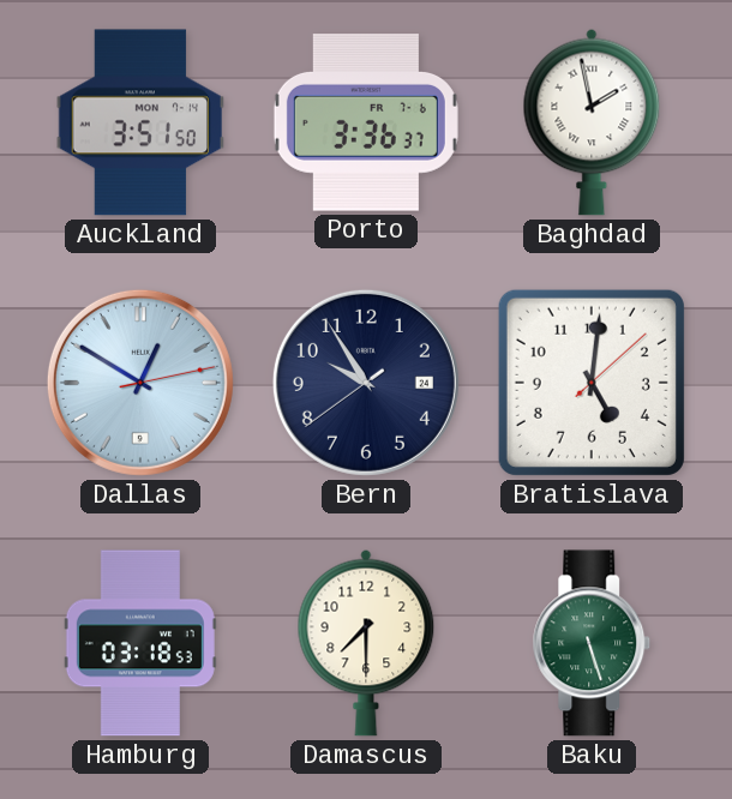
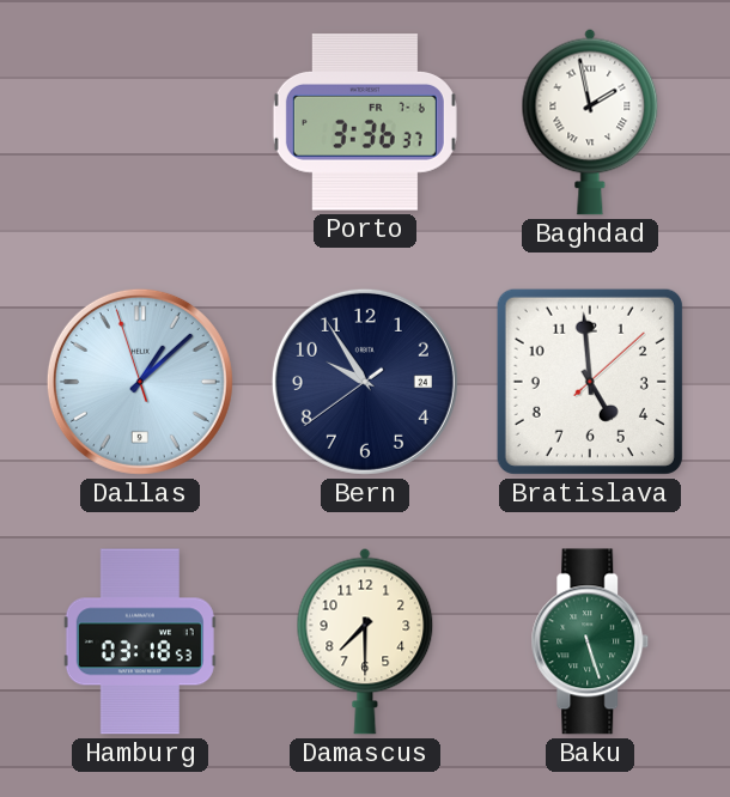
Auckland: 3:51 -> none
Dallas: 12:50 -> 1:07
Bratislava: 5:01 -> 4:59
